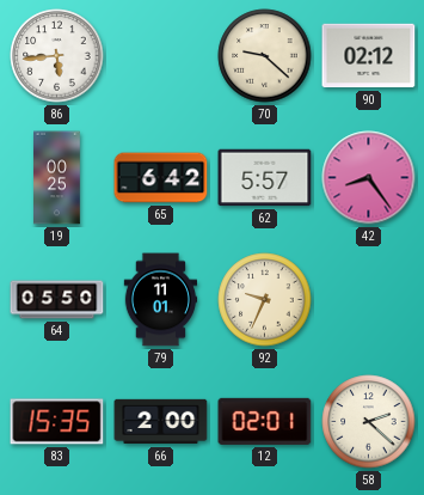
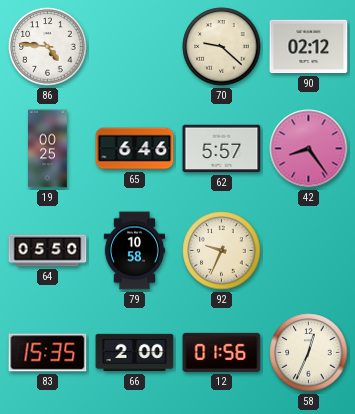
86: 5:44 -> 4:46
65: 6:42 -> 6:46
79: 11:01 -> 10:58
12: 02:01 -> 01:56
58: 2:22 -> 12:34
